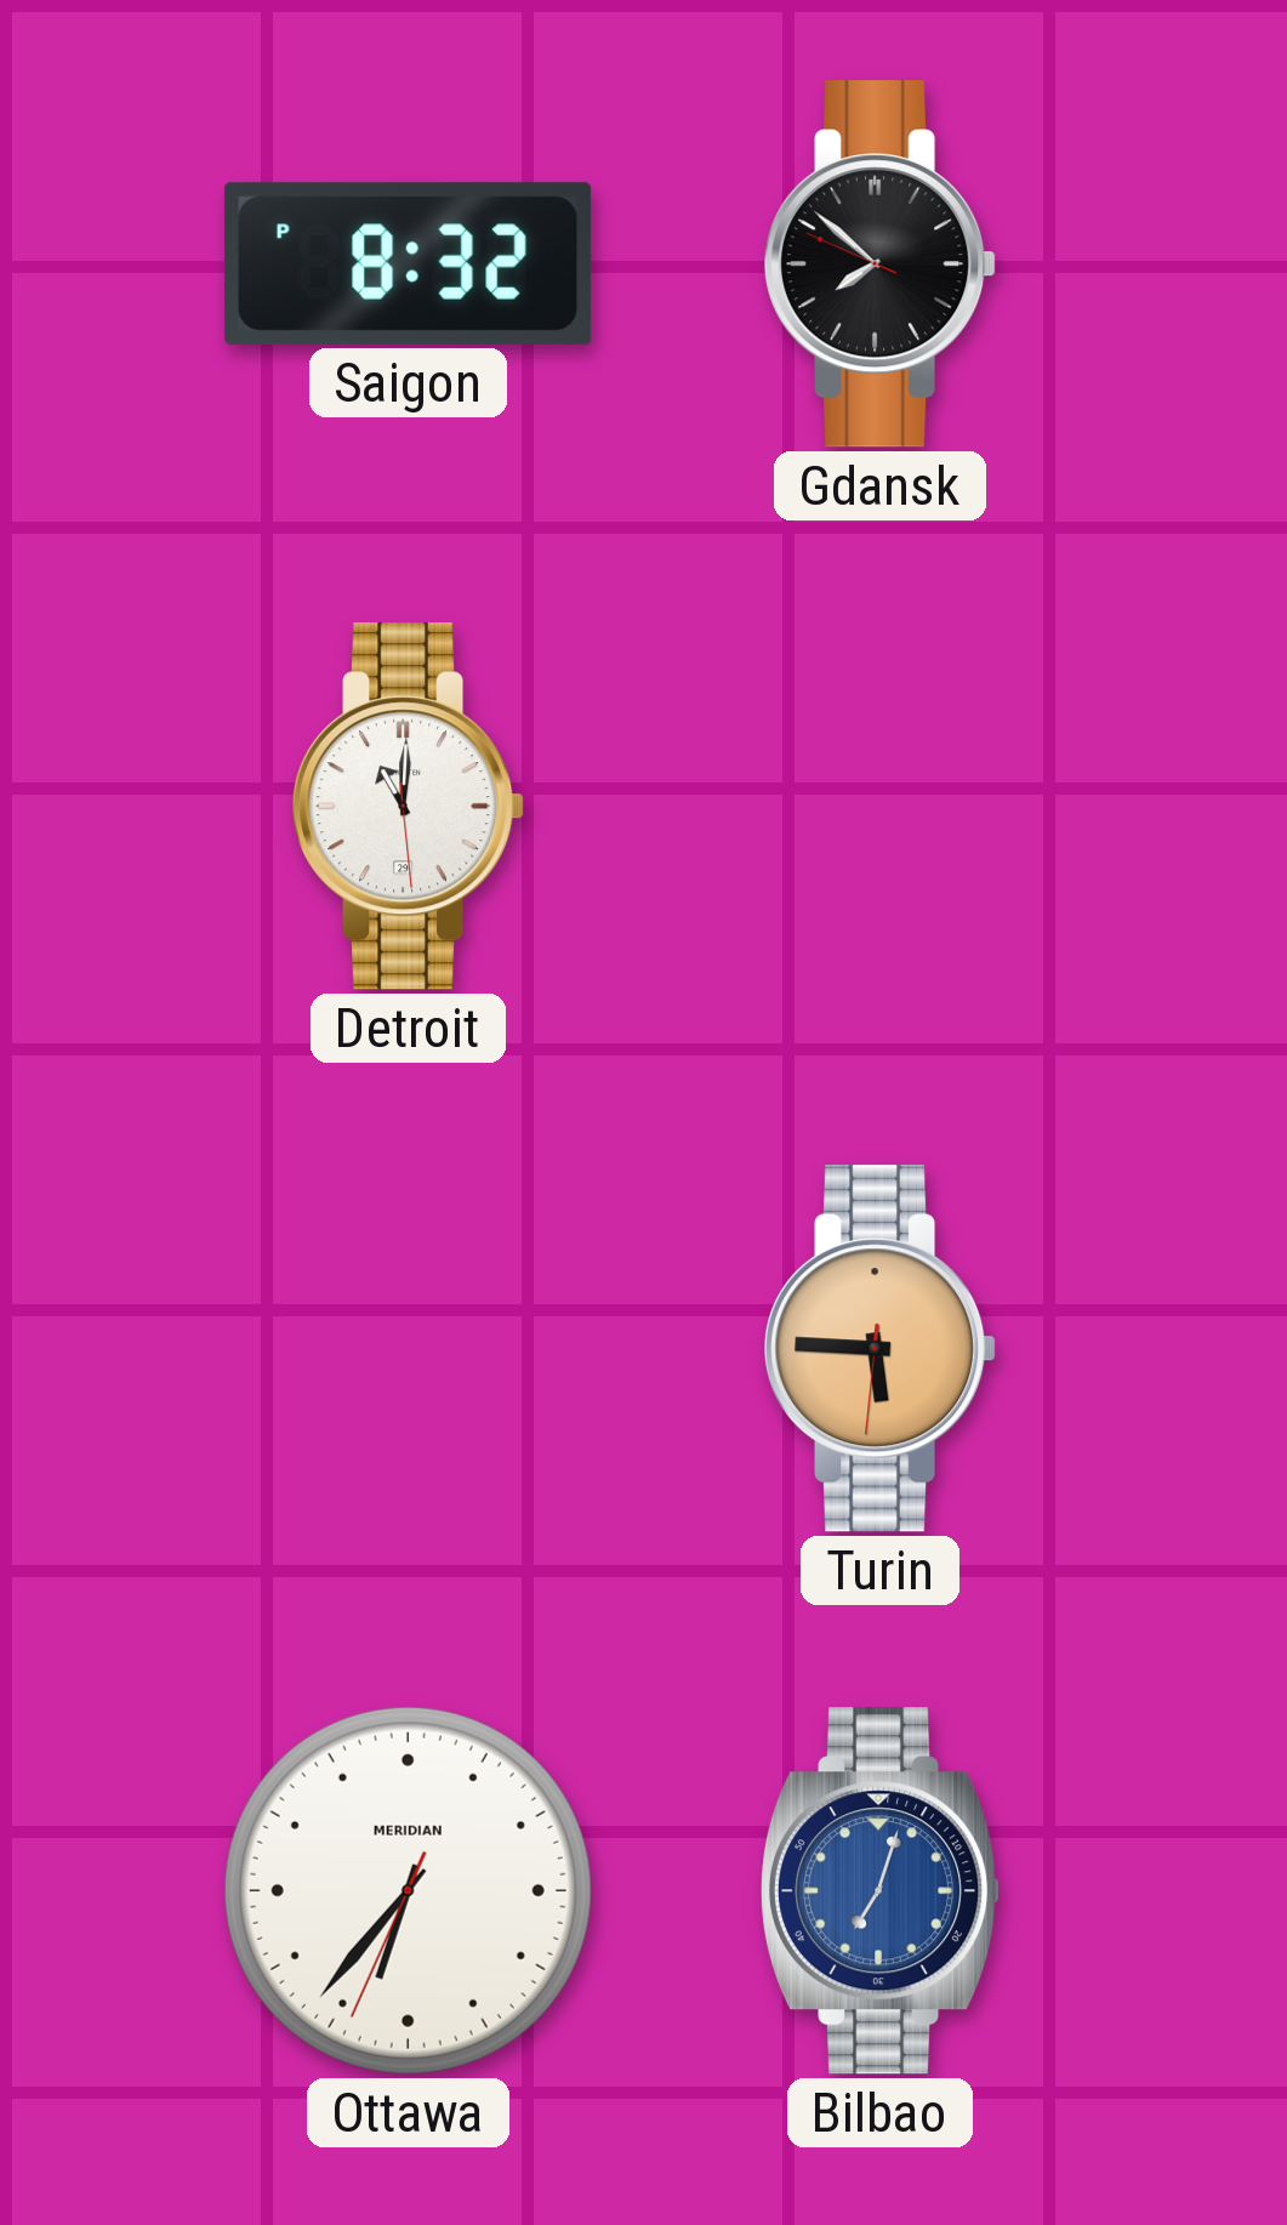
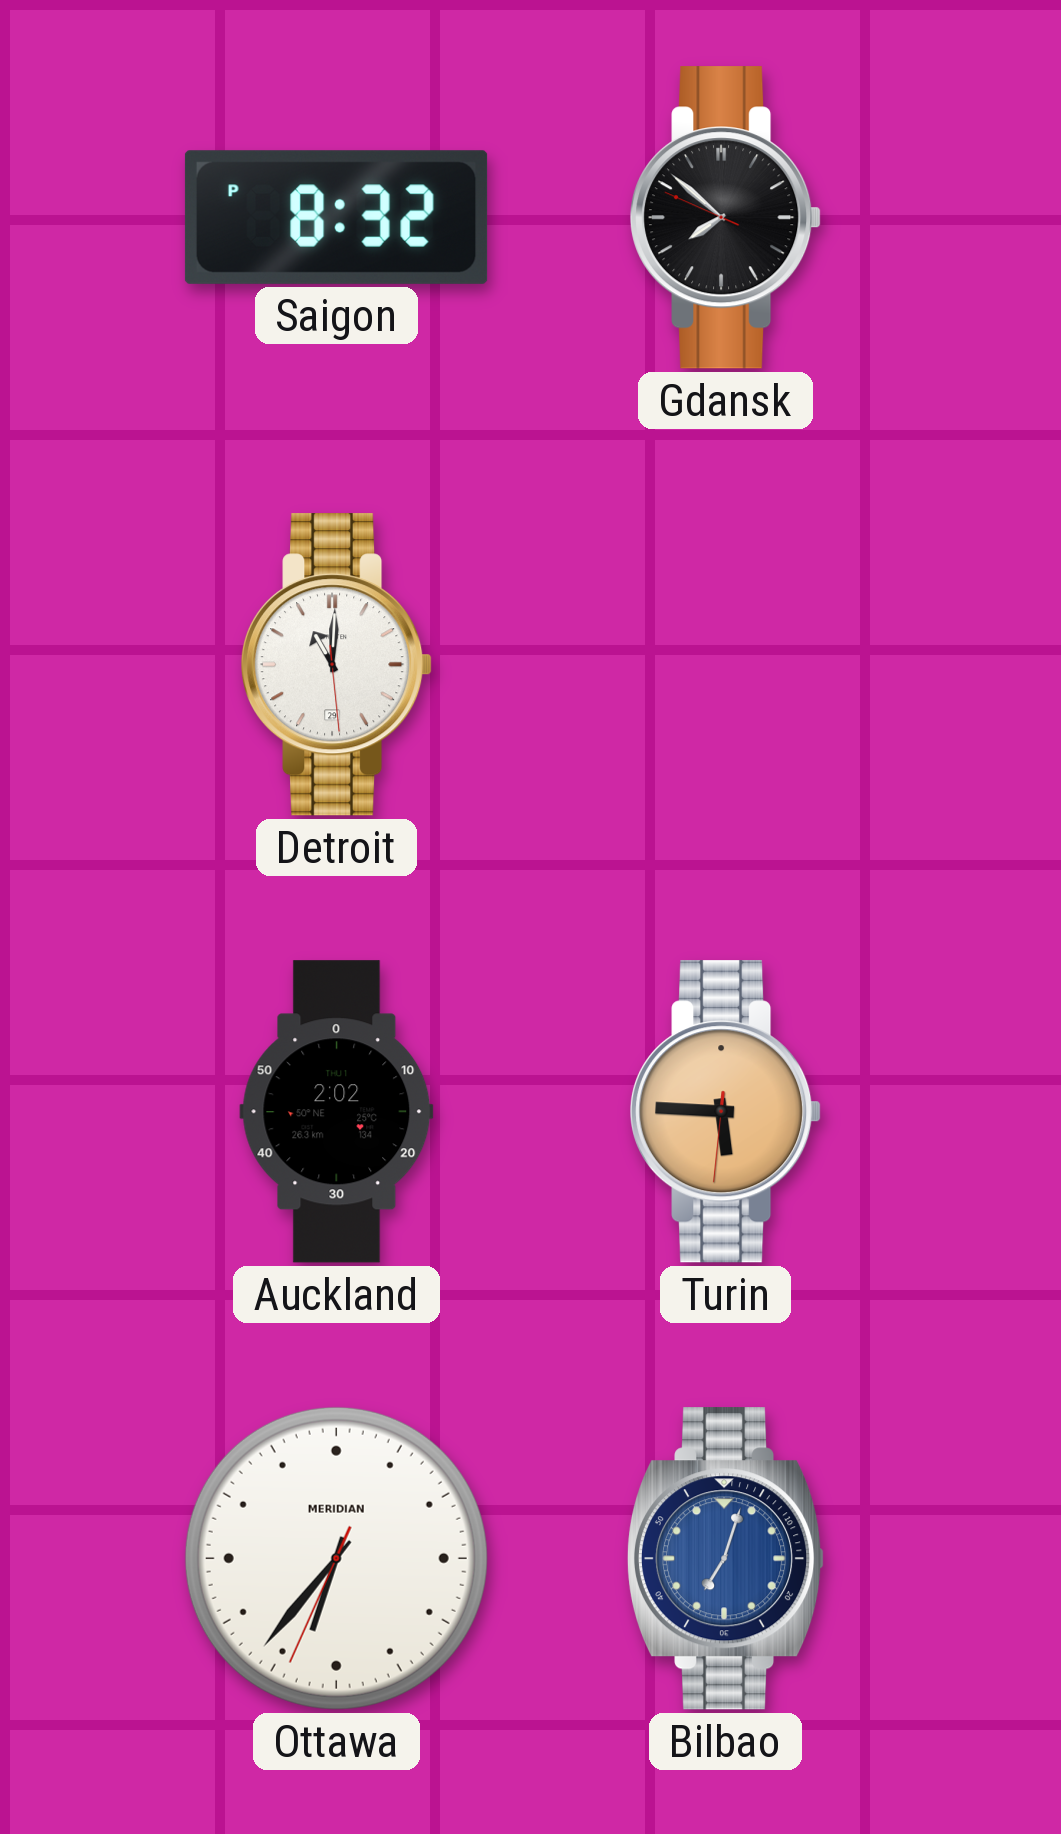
Auckland: none -> 2:02
